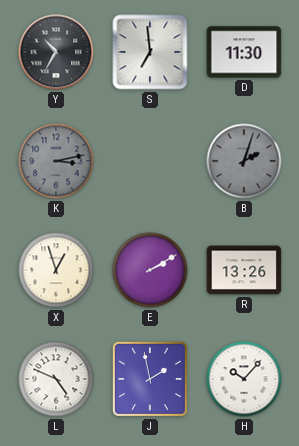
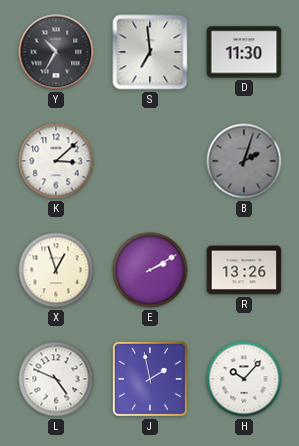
K: 3:13 -> 3:08
K dial: grey -> white
